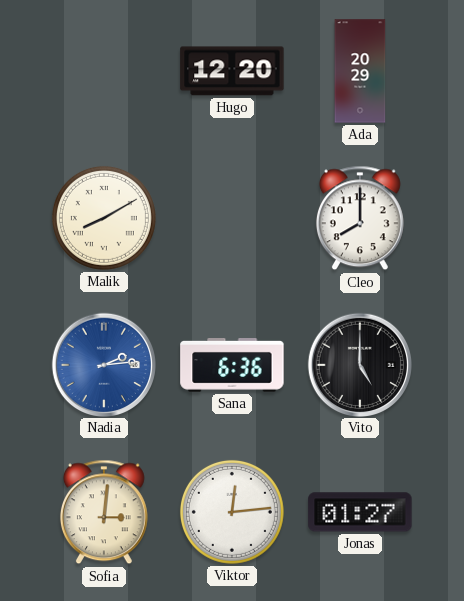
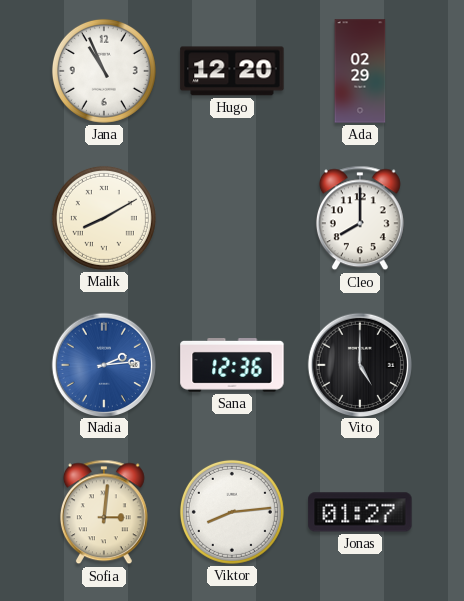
Jana: none -> 10:56
Ada: 20:29 -> 02:29
Sana: 6:36 -> 12:36
Viktor: 12:14 -> 8:14
